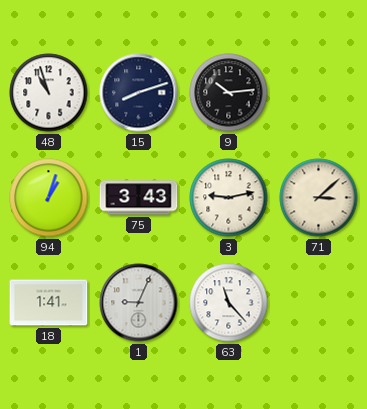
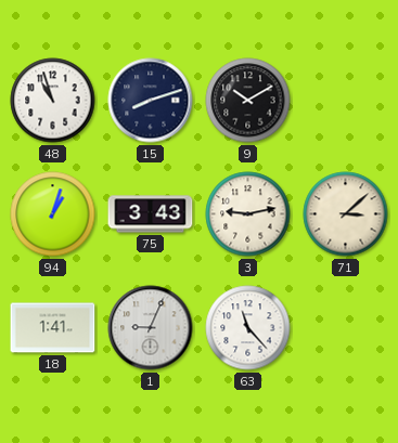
9: 10:14 -> 10:10
